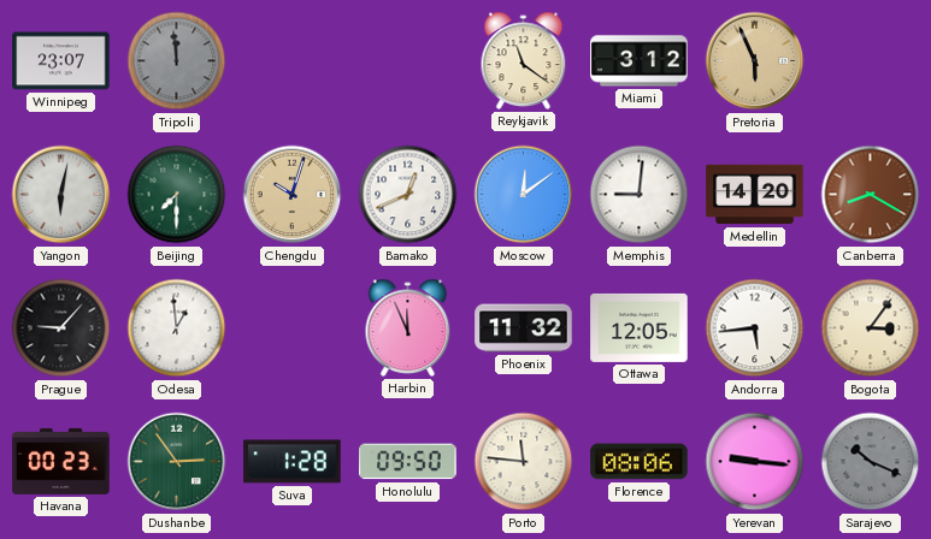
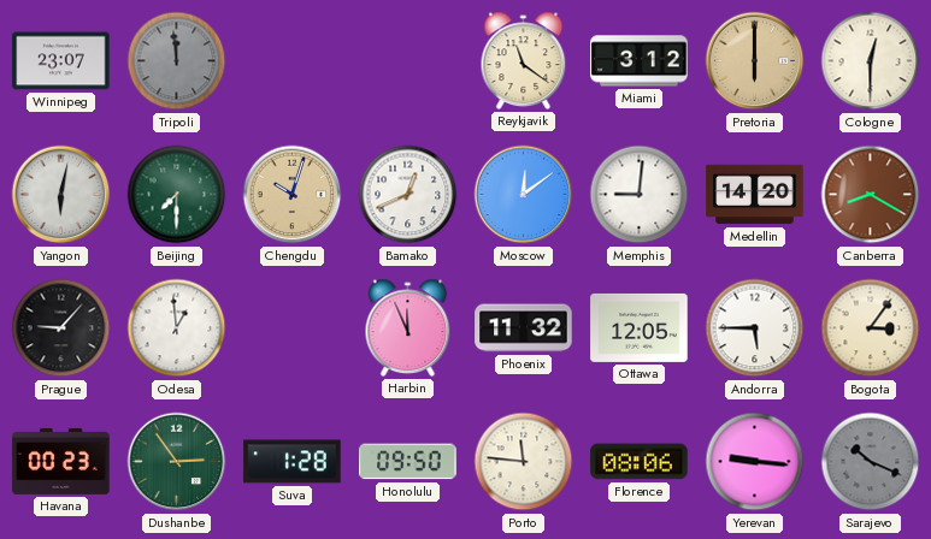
Pretoria: 5:56 -> 6:00
Cologne: none -> 12:30
Andorra: 5:44 -> 5:45
